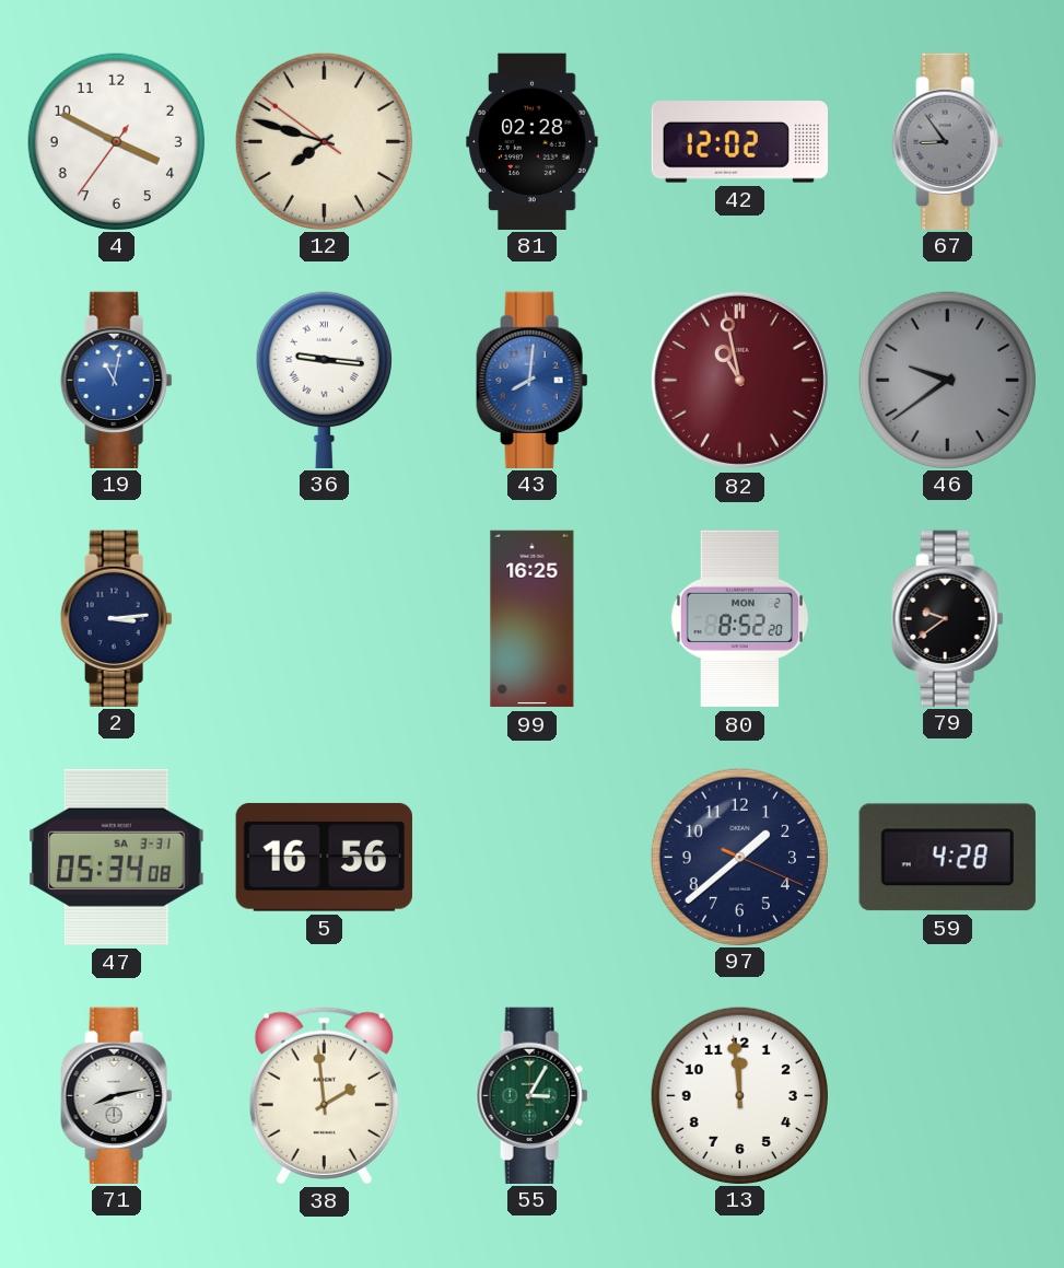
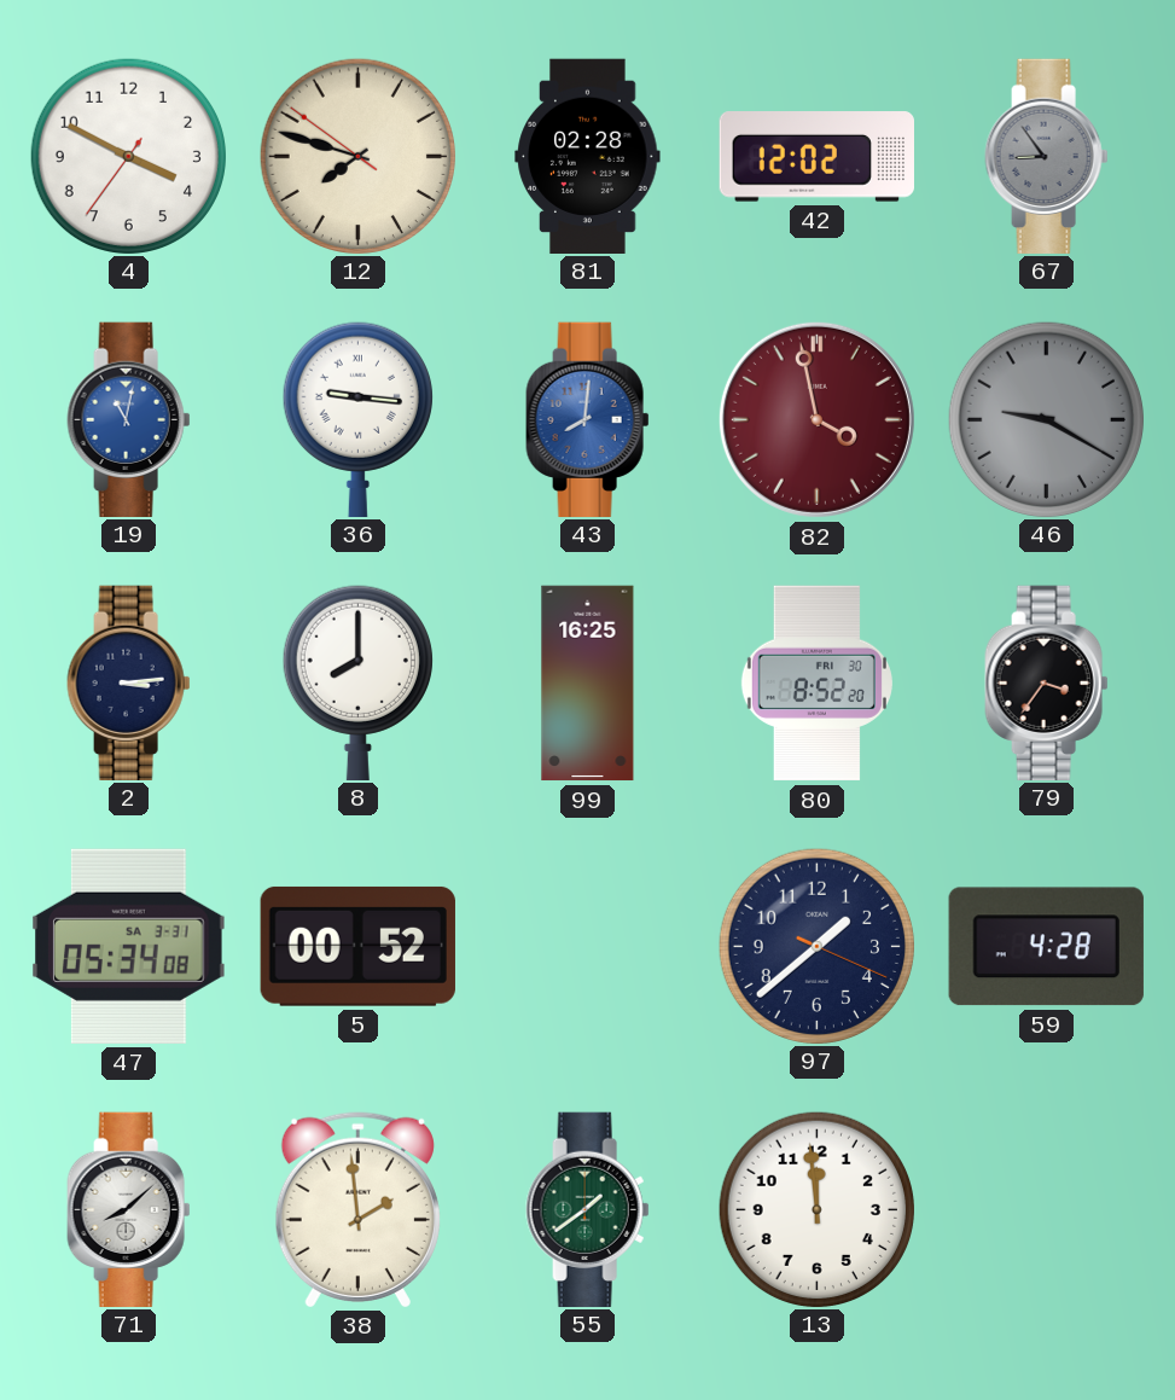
82: 10:58 -> 3:58
46: 9:39 -> 9:20
8: none -> 8:00
80 date: MON 2 -> FRI 30
79: 9:39 -> 3:36
5: 16:56 -> 00:52
71: 8:13 -> 8:08
55: 3:05 -> 1:39
